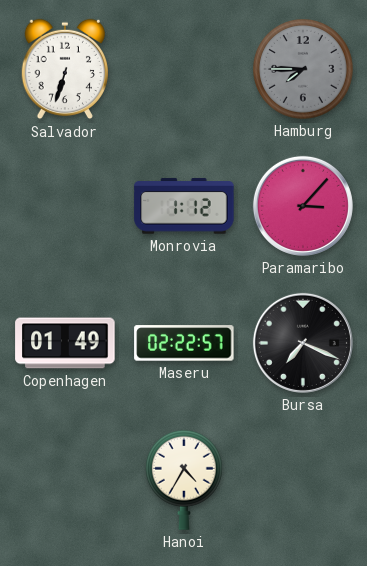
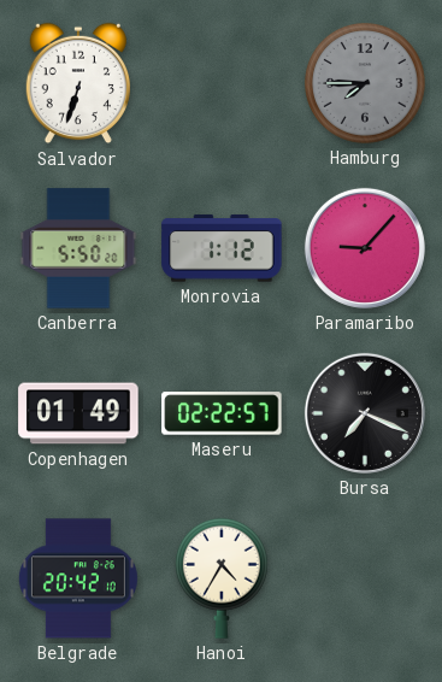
Canberra: none -> 5:50
Paramaribo: 3:07 -> 9:07
Belgrade: none -> 20:42
